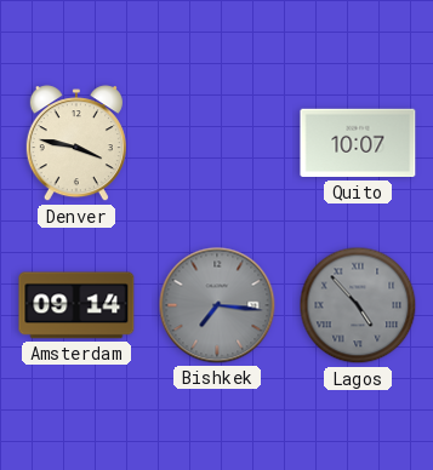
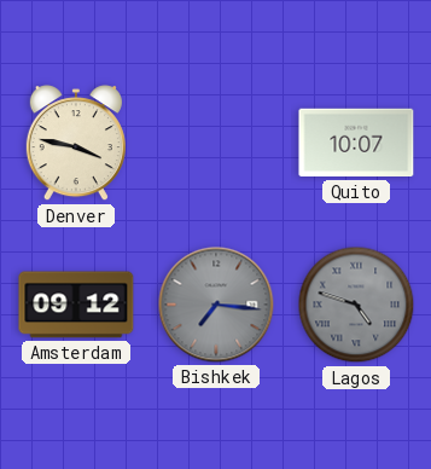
Amsterdam: 09:14 -> 09:12
Lagos: 4:53 -> 4:48
